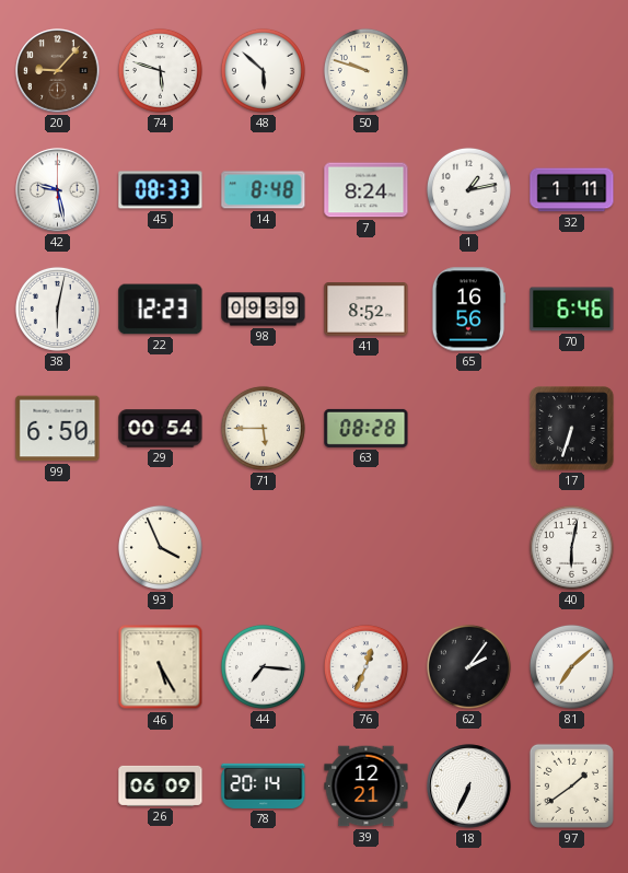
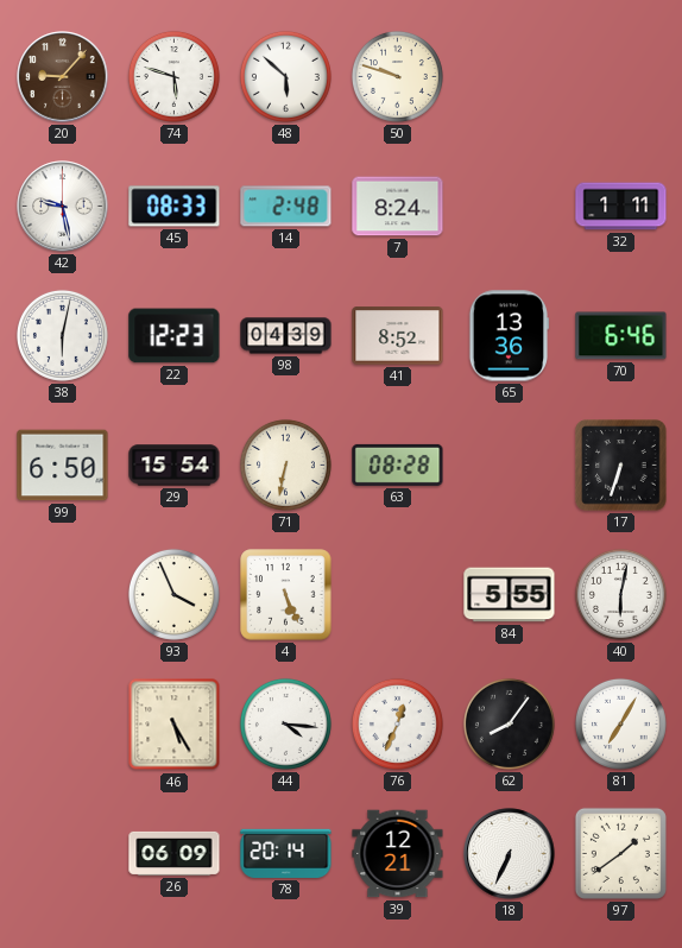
14: 8:48 -> 2:48
1: 1:13 -> none
98: 09:39 -> 04:39
65: 16:56 -> 13:36
29: 00:54 -> 15:54
71: 5:45 -> 6:32
4: none -> 5:26
84: none -> 5:55
44: 7:16 -> 4:16
62: 2:06 -> 8:06
81: 7:08 -> 7:05
